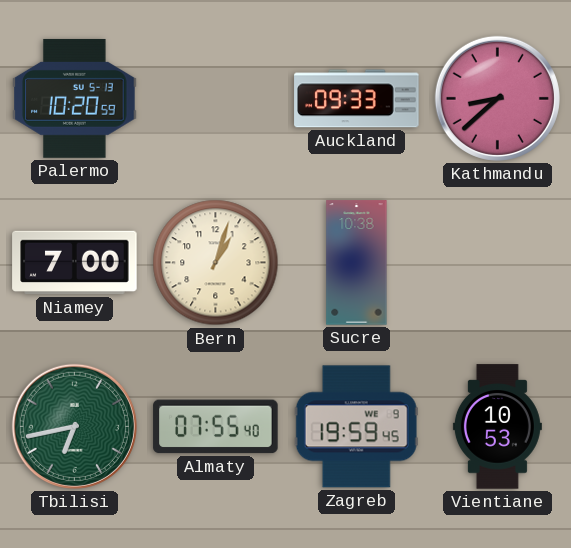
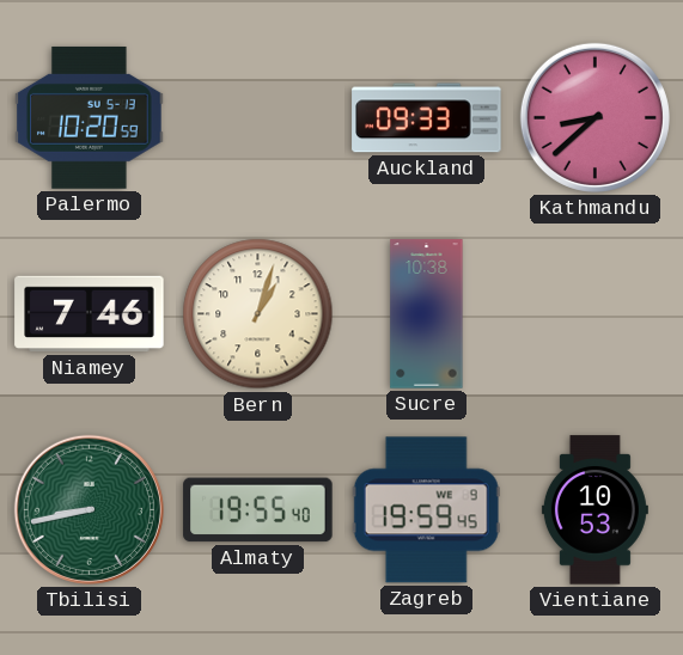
Niamey: 7:00 -> 7:46
Tbilisi: 6:43 -> 8:43
Almaty: 07:55 -> 19:55
